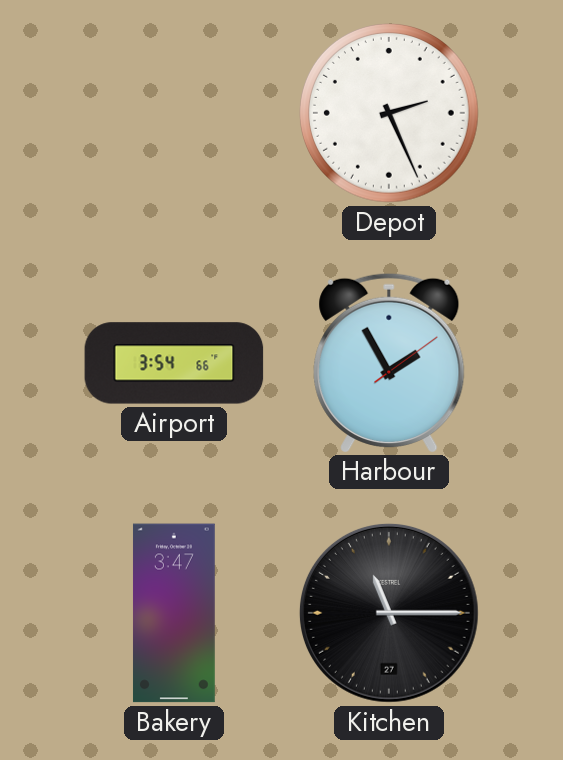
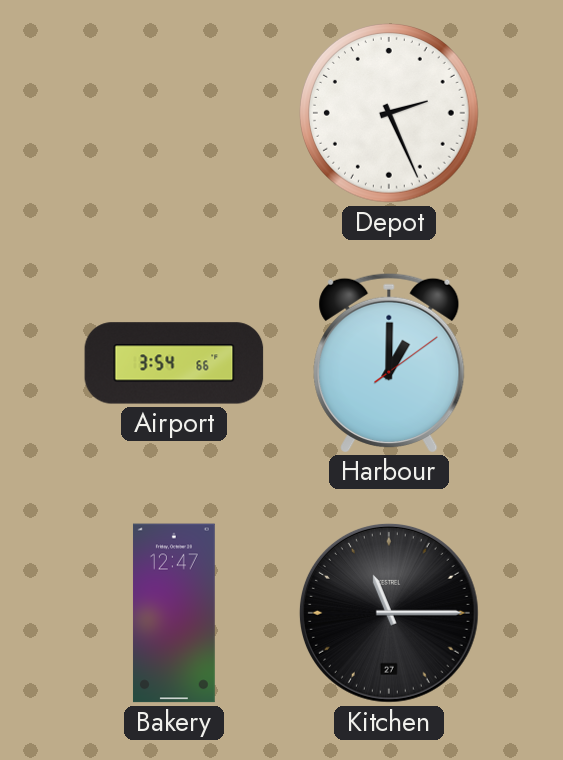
Harbour: 1:55 -> 1:00
Bakery: 3:47 -> 12:47
